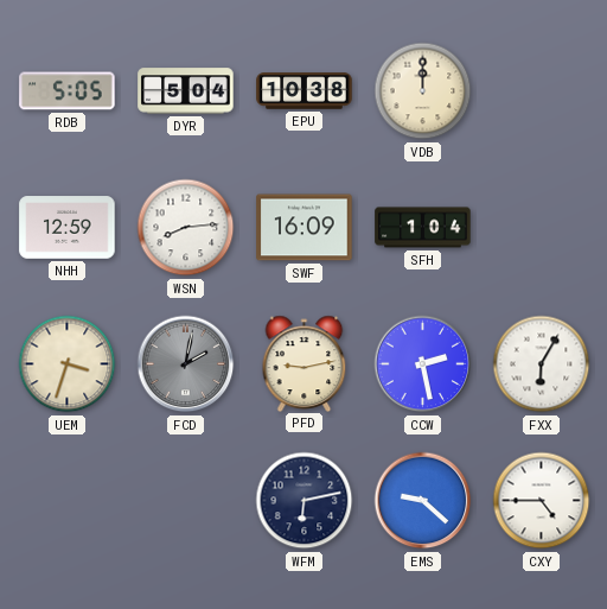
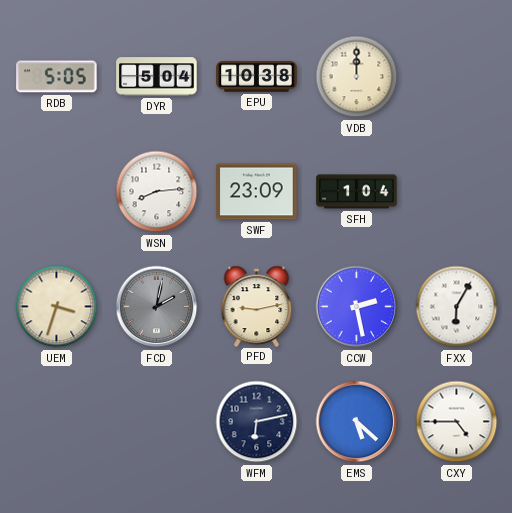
NHH: 12:59 -> none
SWF: 16:09 -> 23:09
EMS: 9:22 -> 5:22
